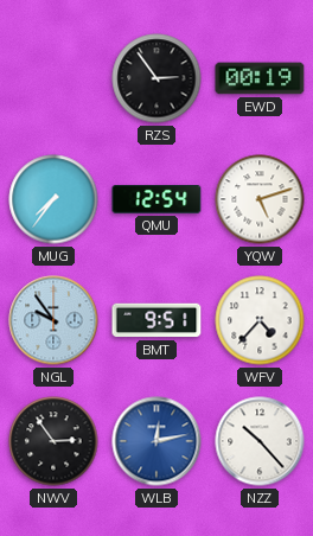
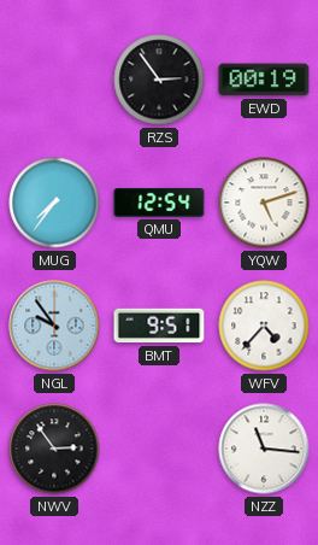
WLB: 12:13 -> none
NZZ: 10:23 -> 11:16
